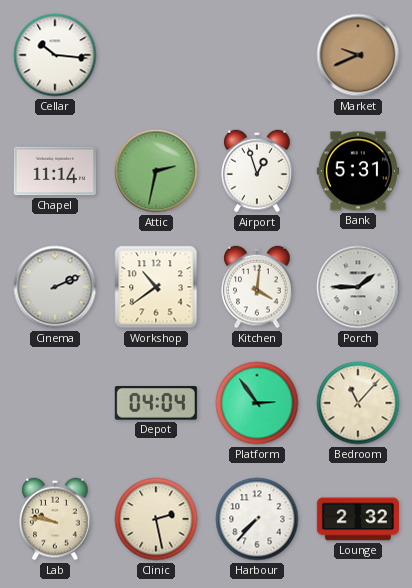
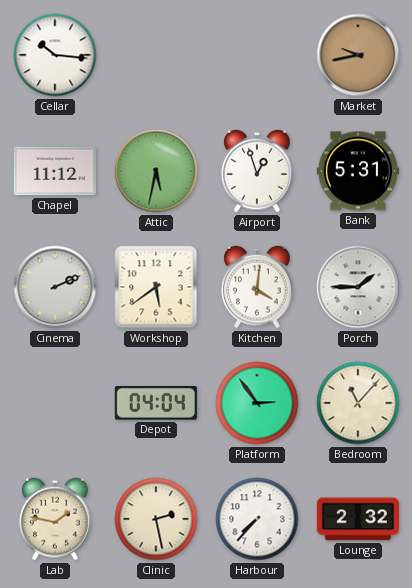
Market: 9:41 -> 9:43
Chapel: 11:14 -> 11:12
Attic: 2:32 -> 5:32
Workshop: 10:39 -> 5:39
Lab: 9:47 -> 1:47
